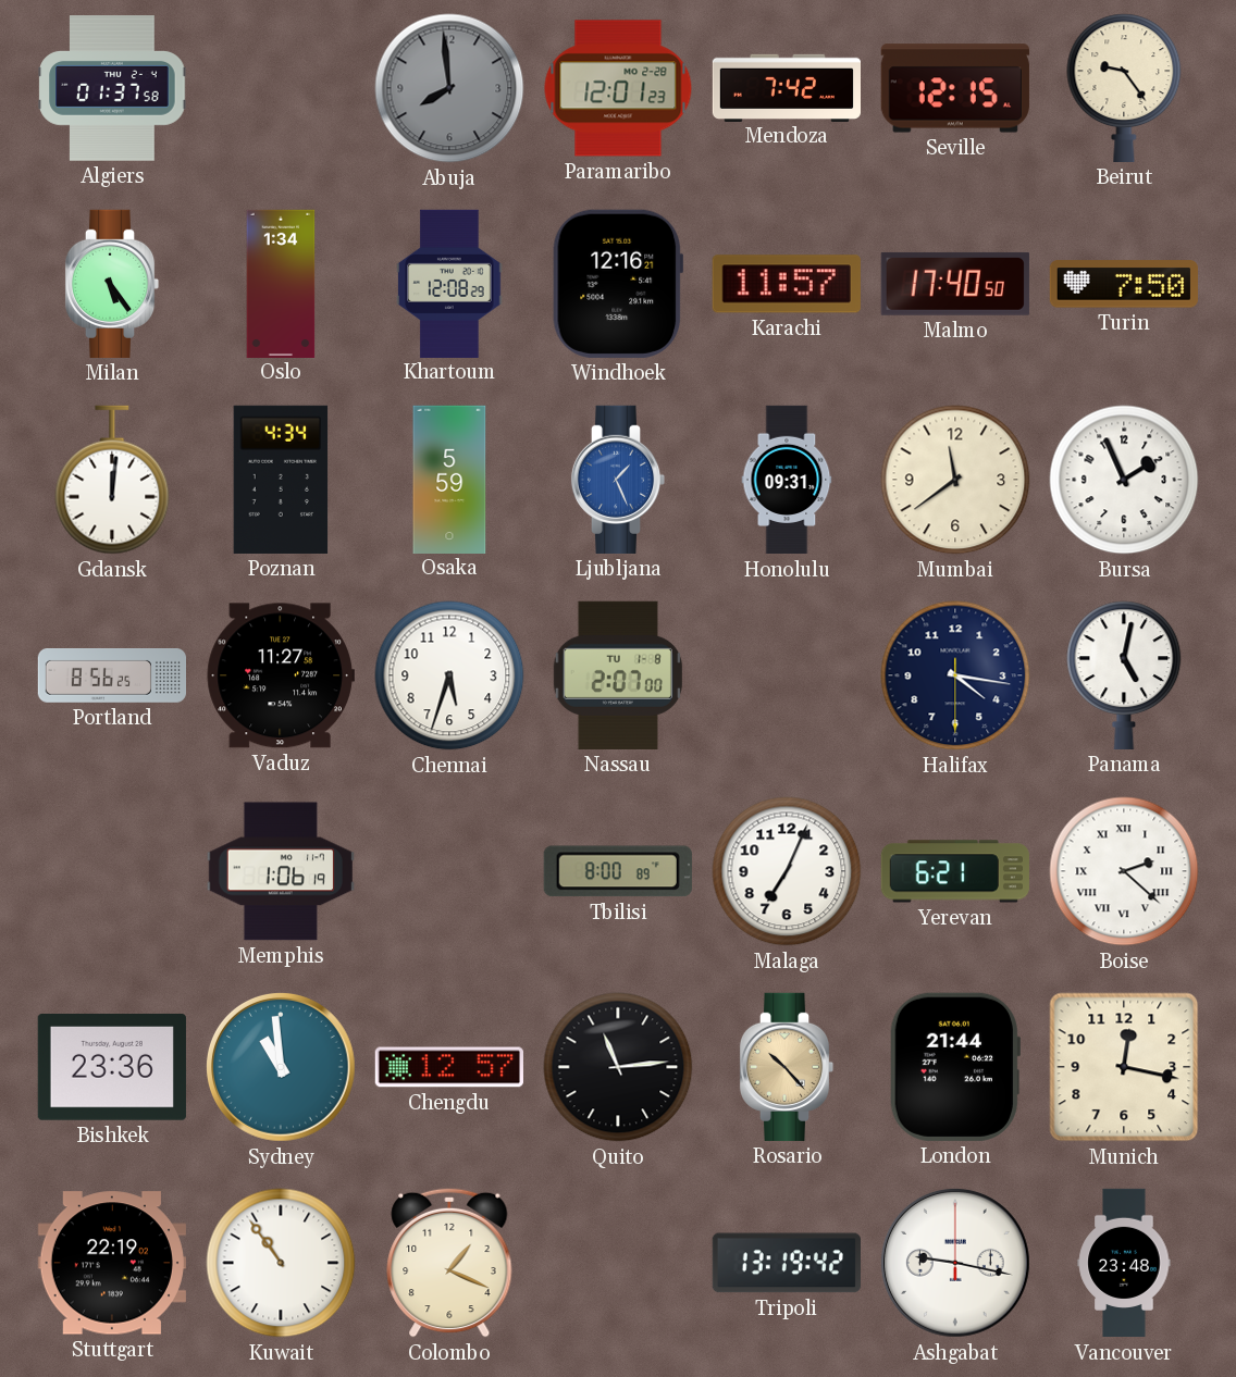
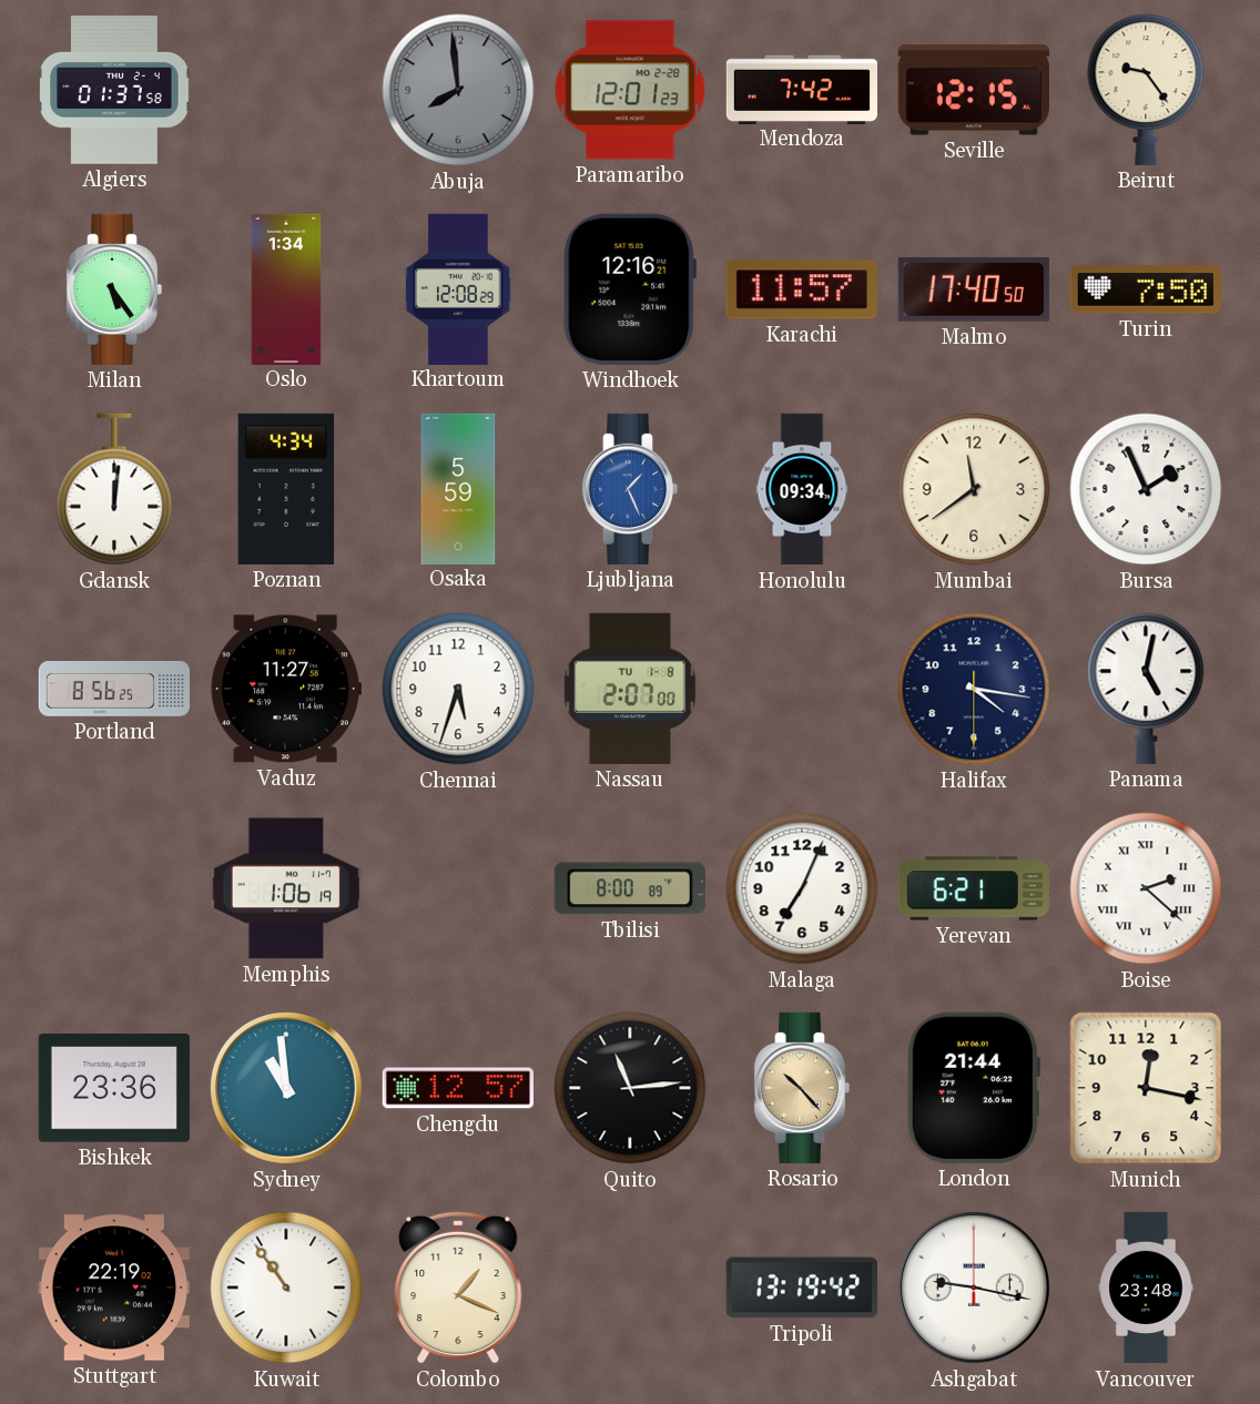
Honolulu: 09:31 -> 09:34
